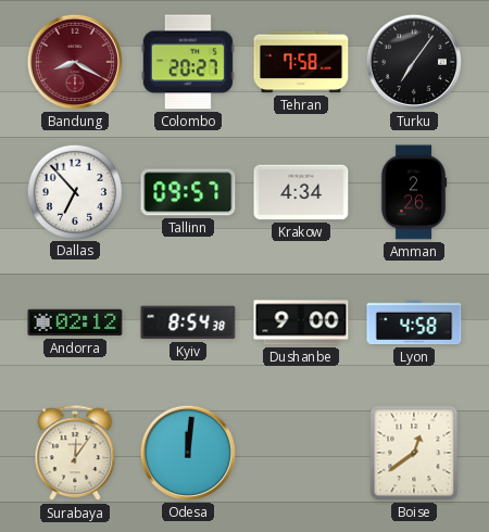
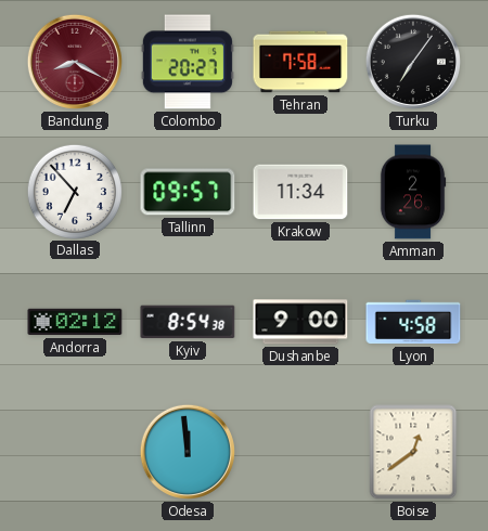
Krakow: 4:34 -> 11:34
Surabaya: 12:06 -> none
Odesa: 12:01 -> 11:59
